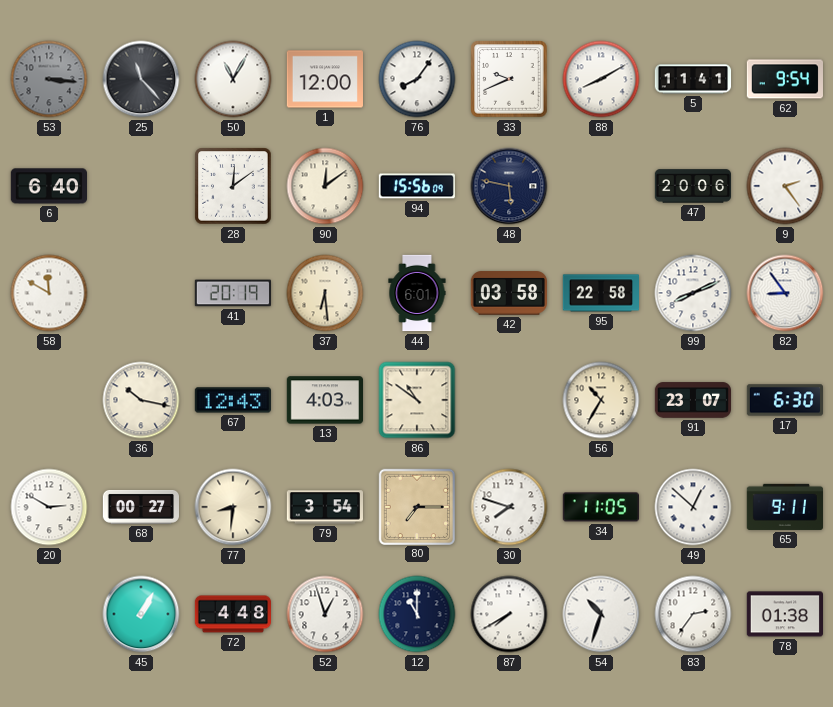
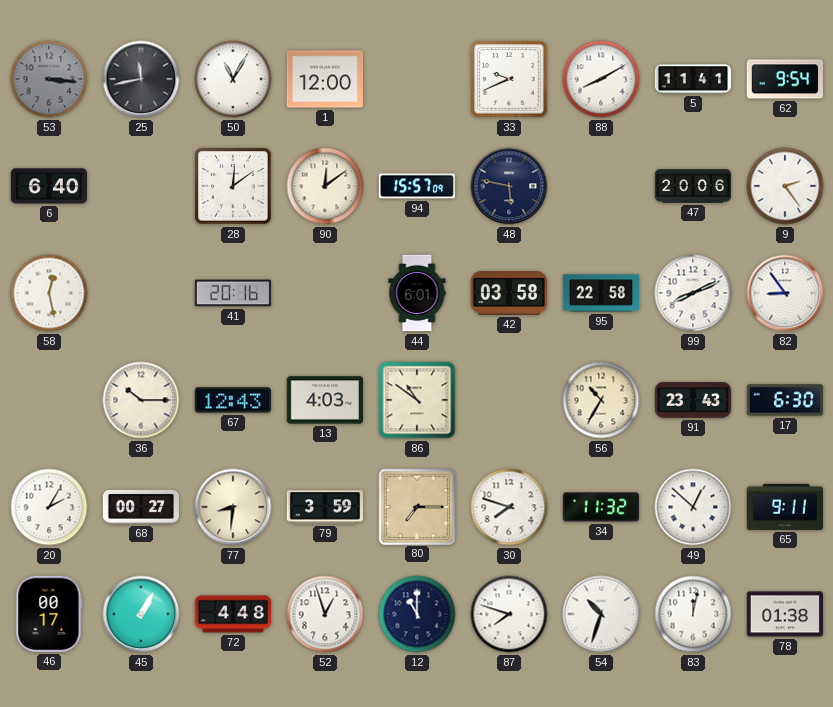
25: 11:23 -> 11:43
76: 8:06 -> none
94: 15:56 -> 15:57
58: 11:50 -> 12:28
41: 20:19 -> 20:16
37: 6:29 -> none
36: 10:17 -> 10:15
91: 23:07 -> 23:43
20: 2:50 -> 2:05
79: 3:54 -> 3:59
34: 11:05 -> 11:32
46: none -> 00:17
87: 7:40 -> 7:48
83: 2:36 -> 12:02
